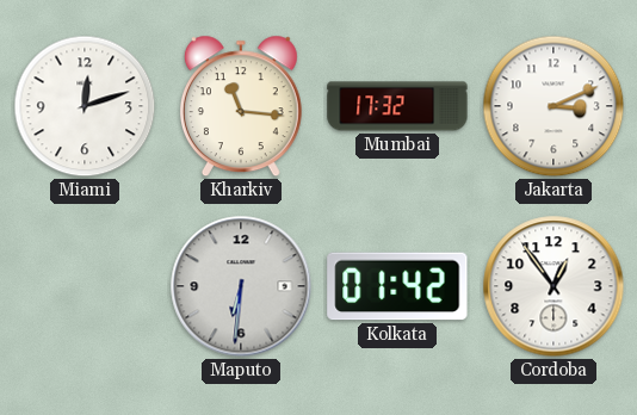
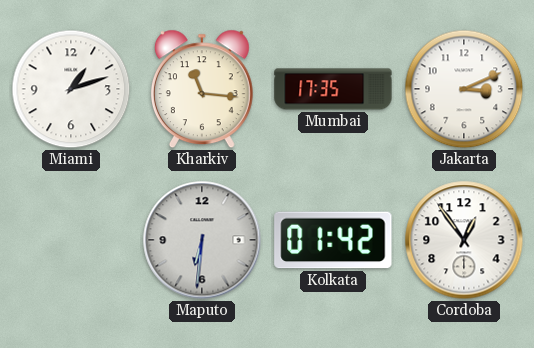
Miami: 12:12 -> 1:12
Mumbai: 17:32 -> 17:35
